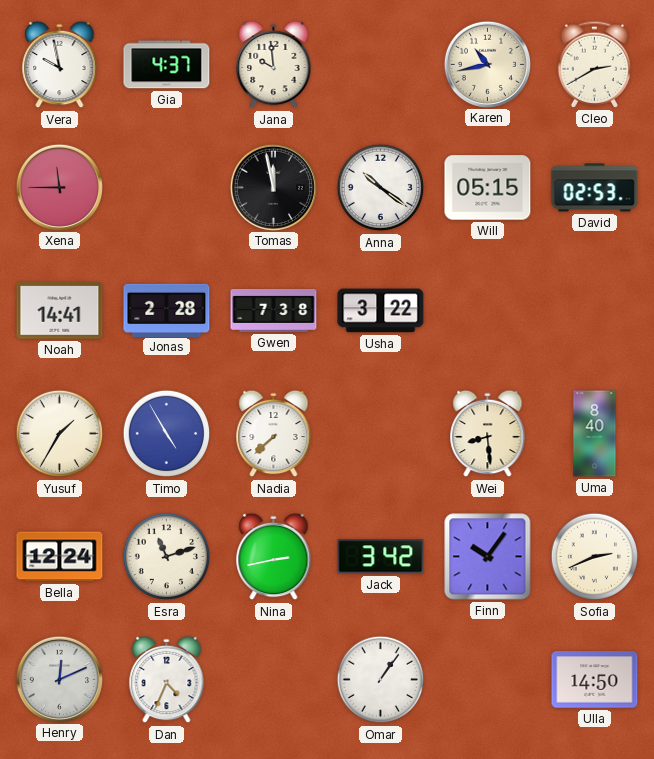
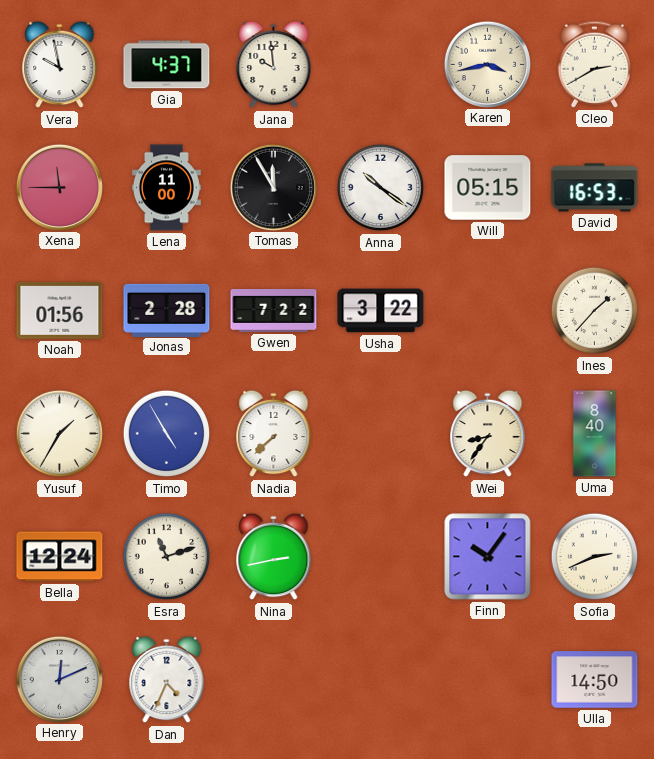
Karen: 10:43 -> 3:43
Lena: none -> 11:00
Tomas: 11:58 -> 11:55
David: 02:53 -> 16:53
Noah: 14:41 -> 01:56
Gwen: 7:38 -> 7:22
Ines: none -> 1:37
Wei: 8:29 -> 8:36
Jack: 3:42 -> none
Omar: 1:06 -> none
